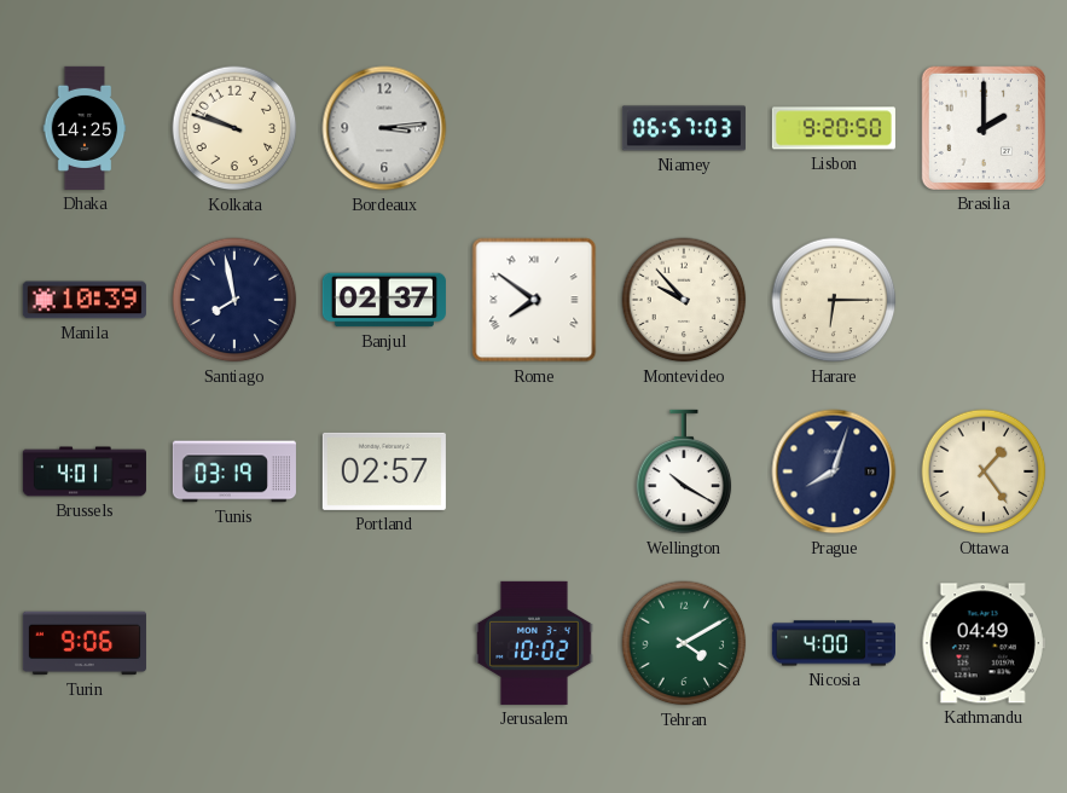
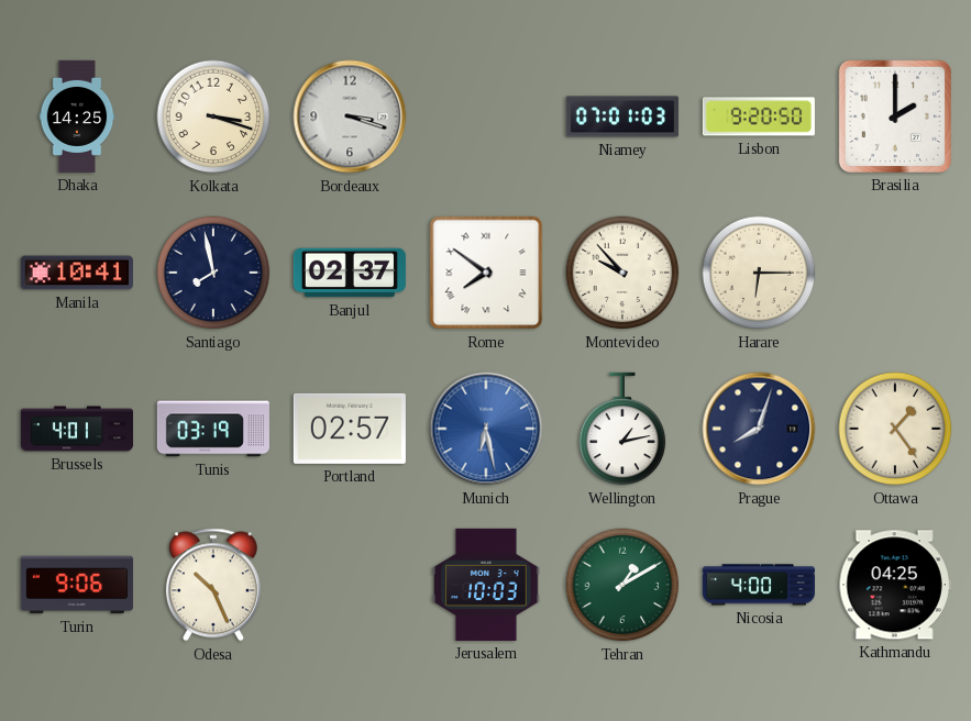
Kolkata: 9:48 -> 3:18
Bordeaux: 3:14 -> 3:18
Niamey: 06:57 -> 07:01
Manila: 10:39 -> 10:41
Munich: none -> 6:28
Wellington: 10:20 -> 1:13
Odesa: none -> 10:26
Jerusalem: 10:02 -> 10:03
Tehran: 4:10 -> 1:10
Kathmandu: 04:49 -> 04:25
